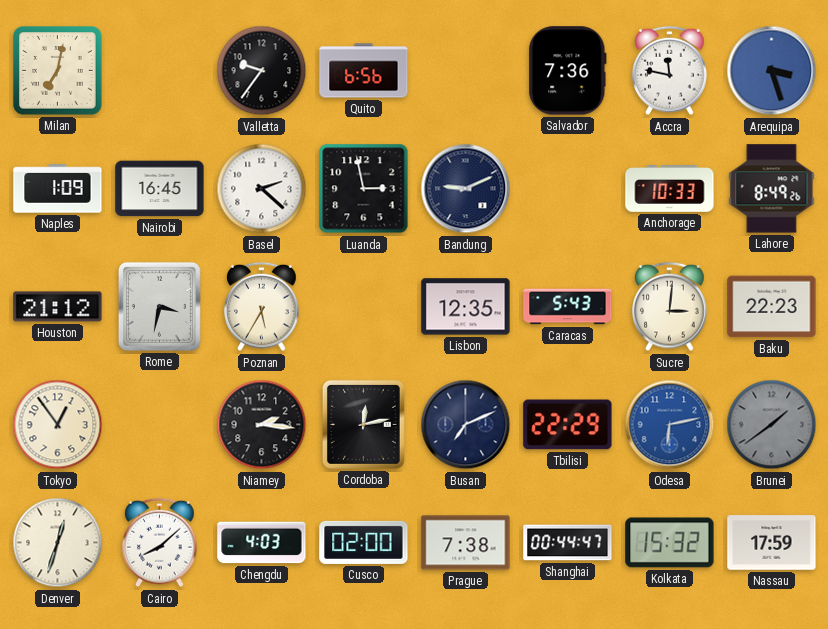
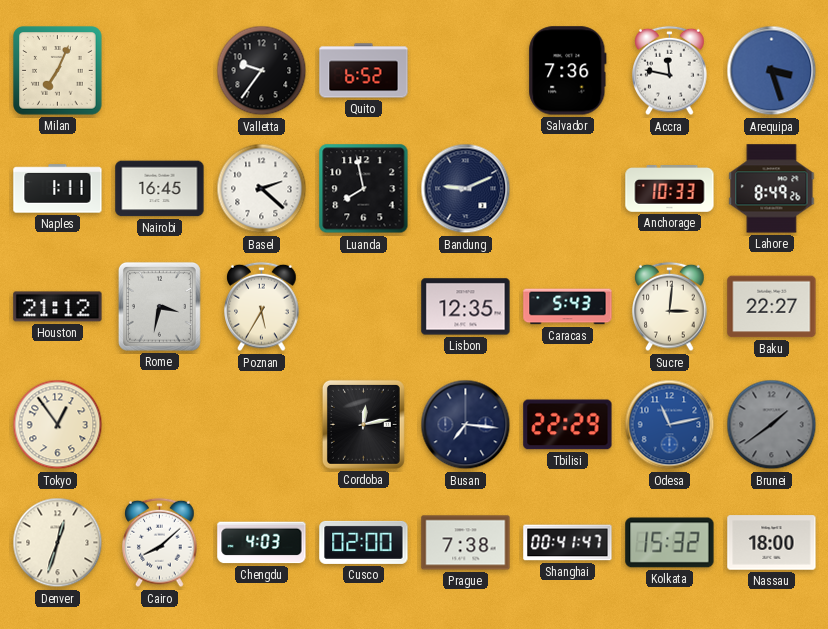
Milan: 7:02 -> 7:04
Quito: 6:56 -> 6:52
Naples: 1:09 -> 1:11
Luanda: 2:58 -> 7:58
Baku: 22:23 -> 22:27
Niamey: 2:16 -> none
Busan: 7:11 -> 7:16
Odesa: 6:13 -> 11:13
Shanghai: 00:44 -> 00:41
Nassau: 17:59 -> 18:00
